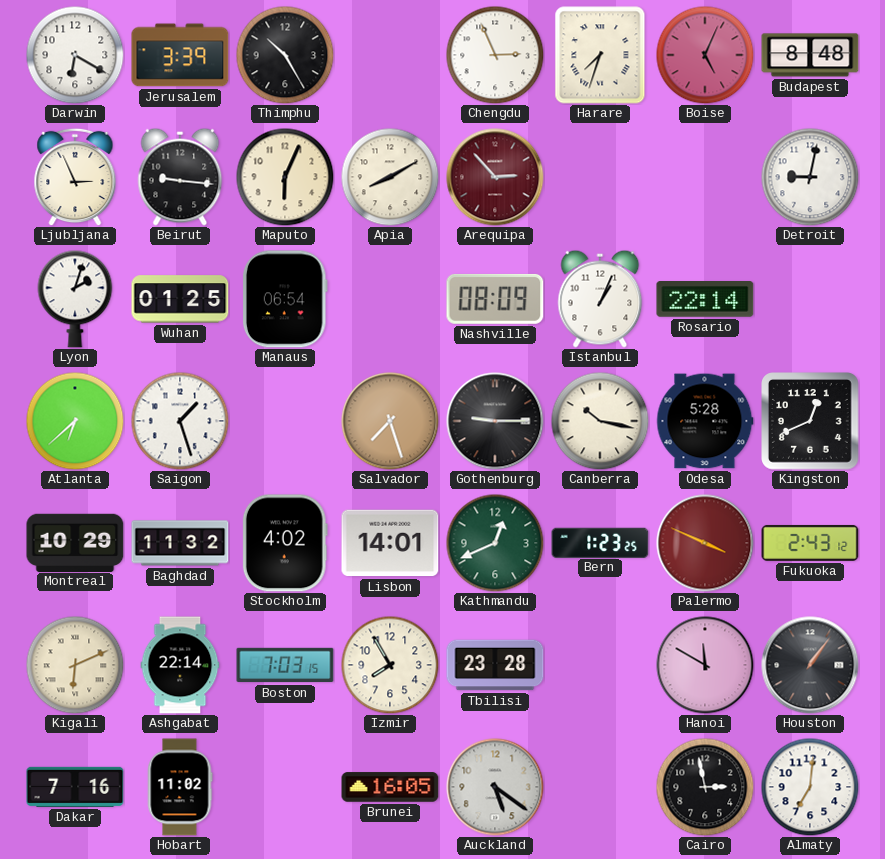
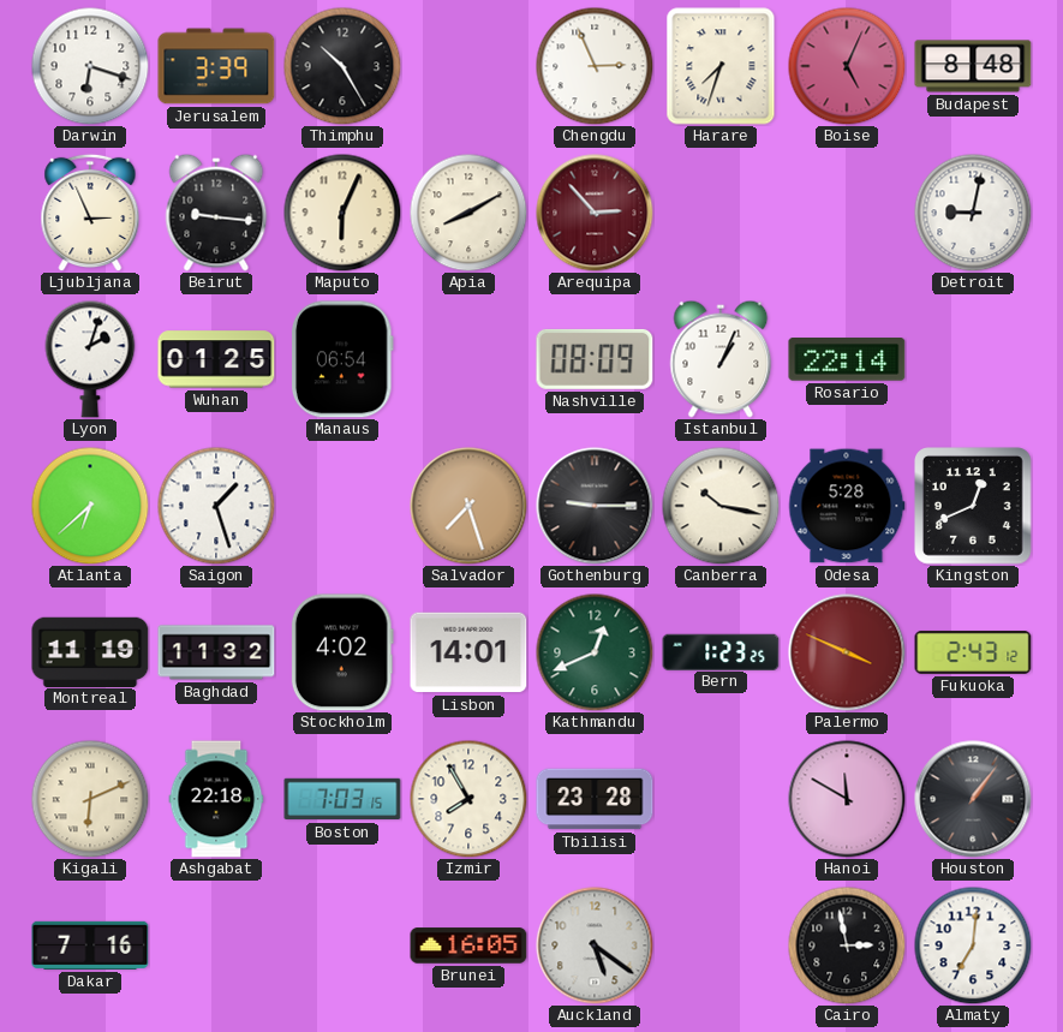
Darwin: 6:20 -> 6:18
Montreal: 10:29 -> 11:19
Ashgabat: 22:14 -> 22:18
Hobart: 11:02 -> none
